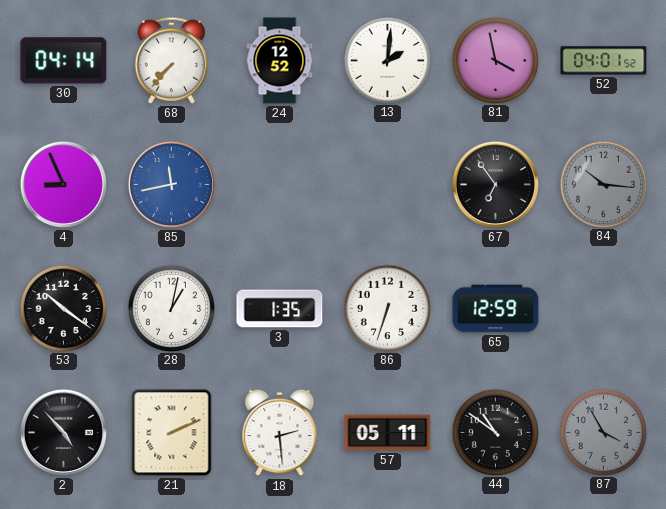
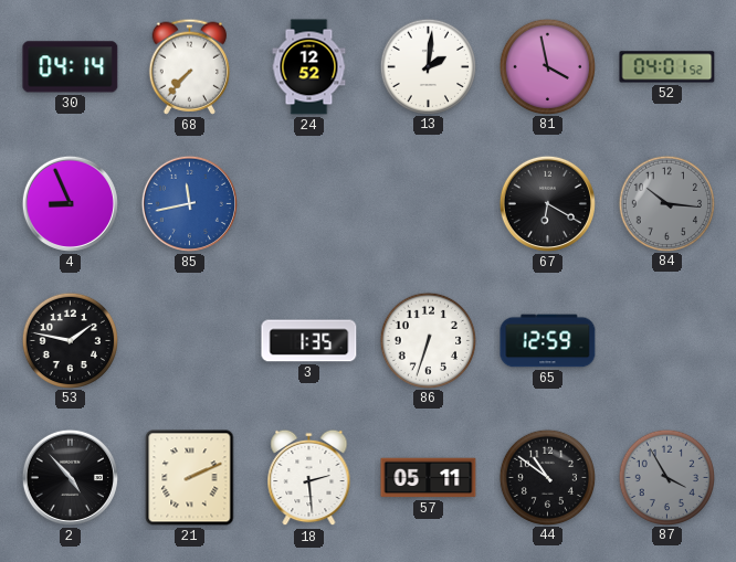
67: 6:54 -> 6:20
53: 10:21 -> 1:47
28: 1:02 -> none
